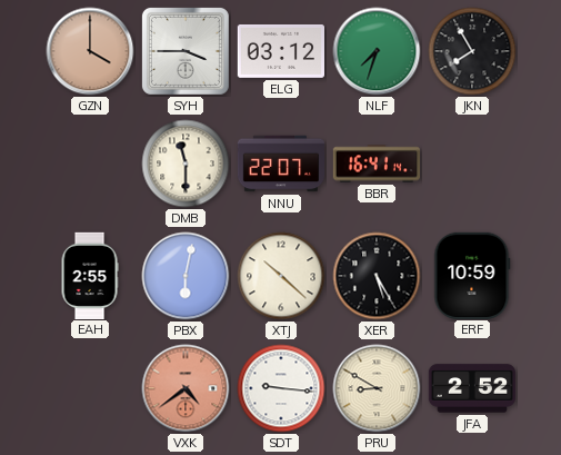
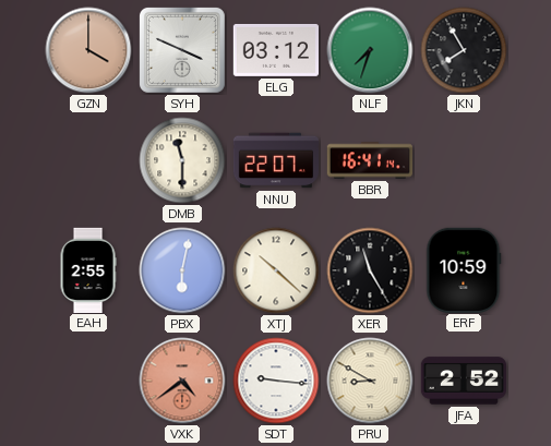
SYH: 3:45 -> 3:49
XER: 5:25 -> 11:25
